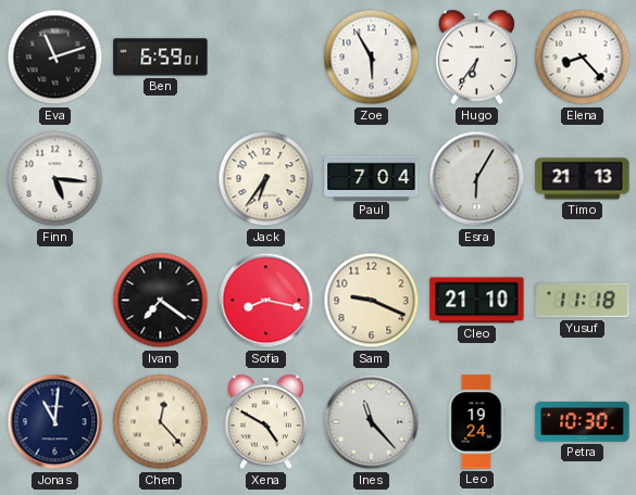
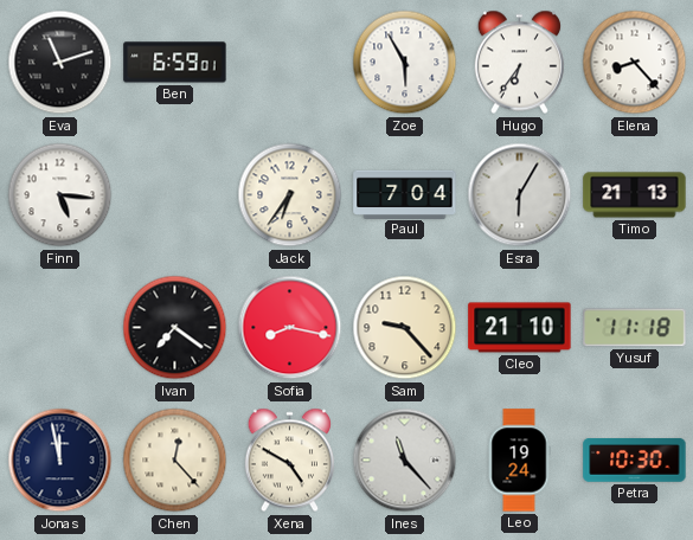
Sam: 9:19 -> 9:23
Jonas: 11:01 -> 11:58
